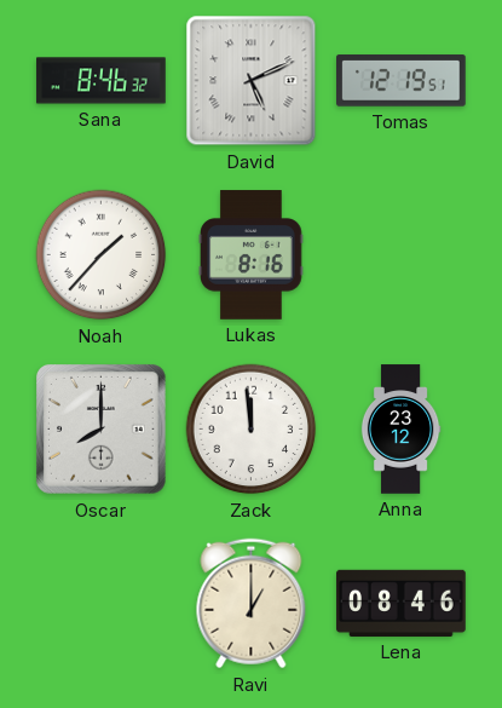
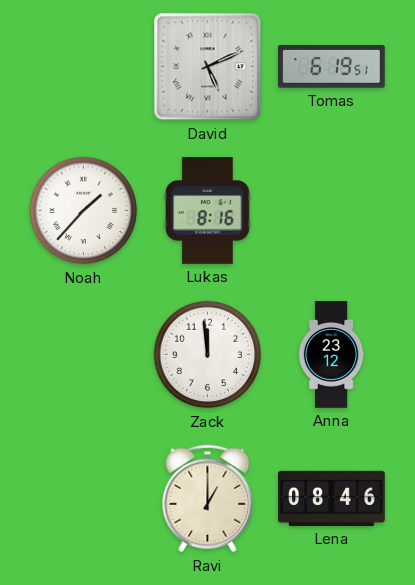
Sana: 8:46 -> none
Tomas: 12:19 -> 6:19
Oscar: 8:00 -> none
